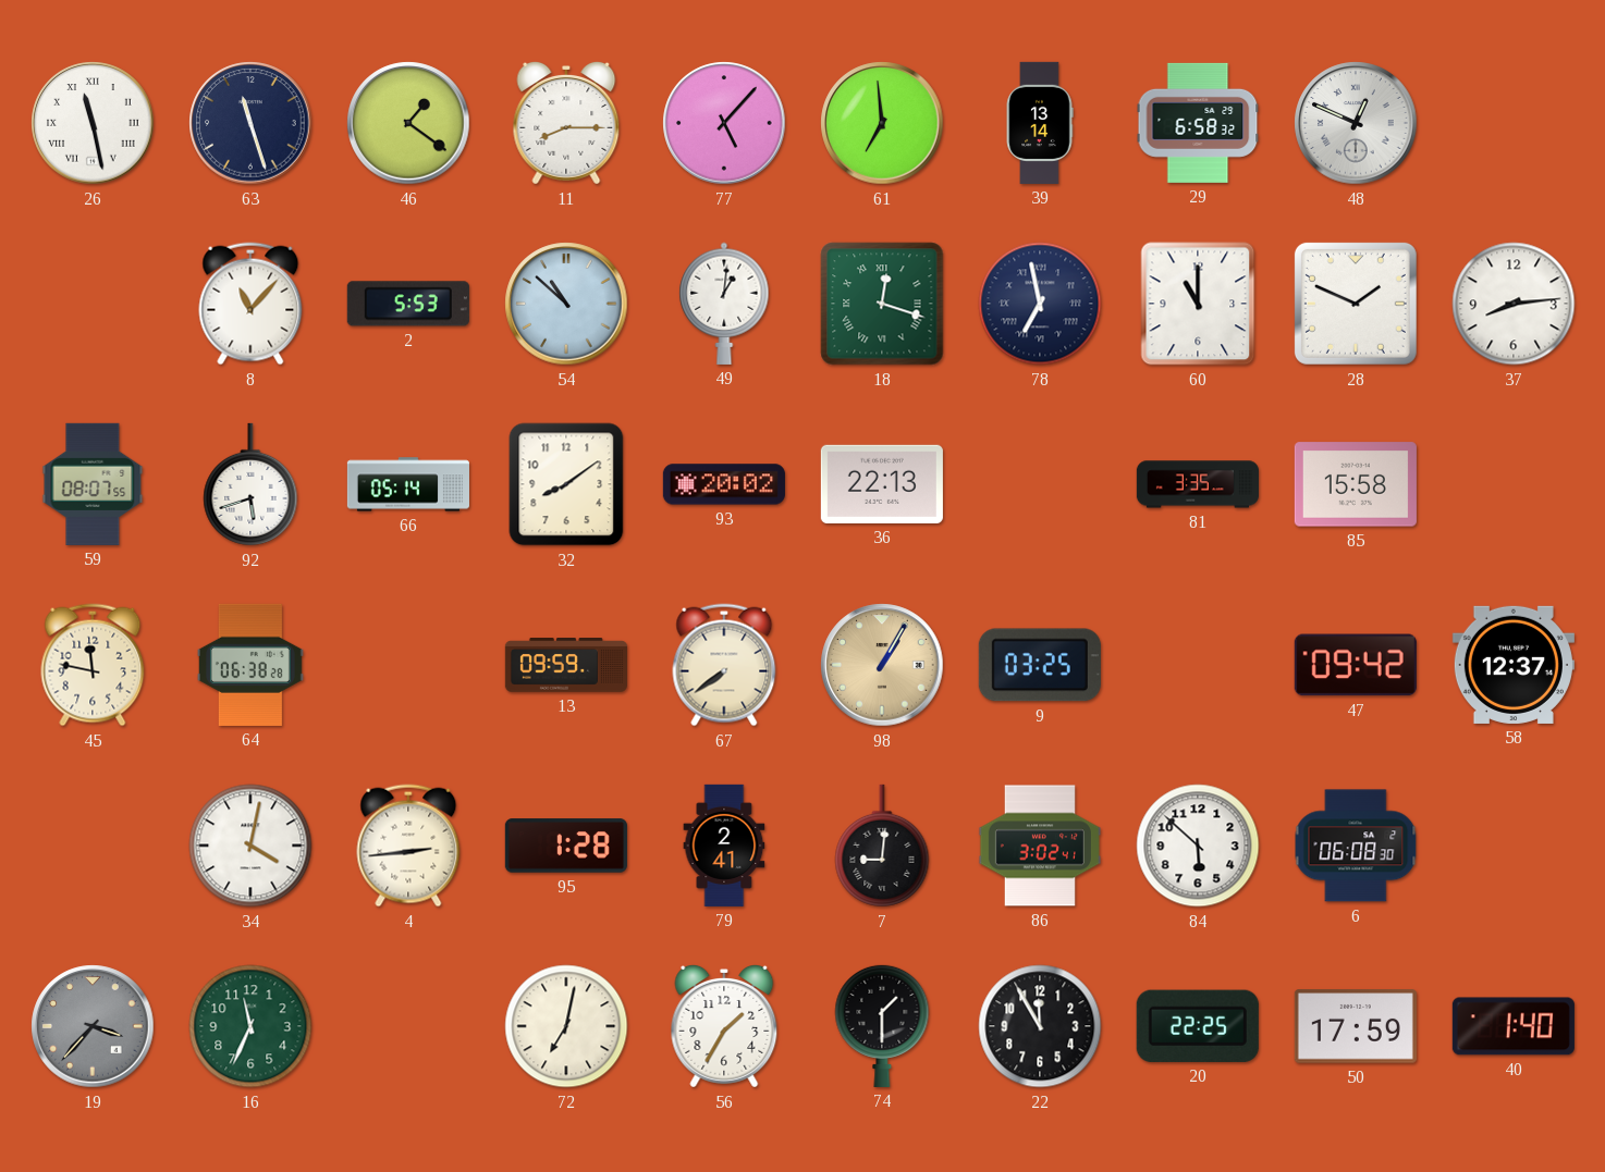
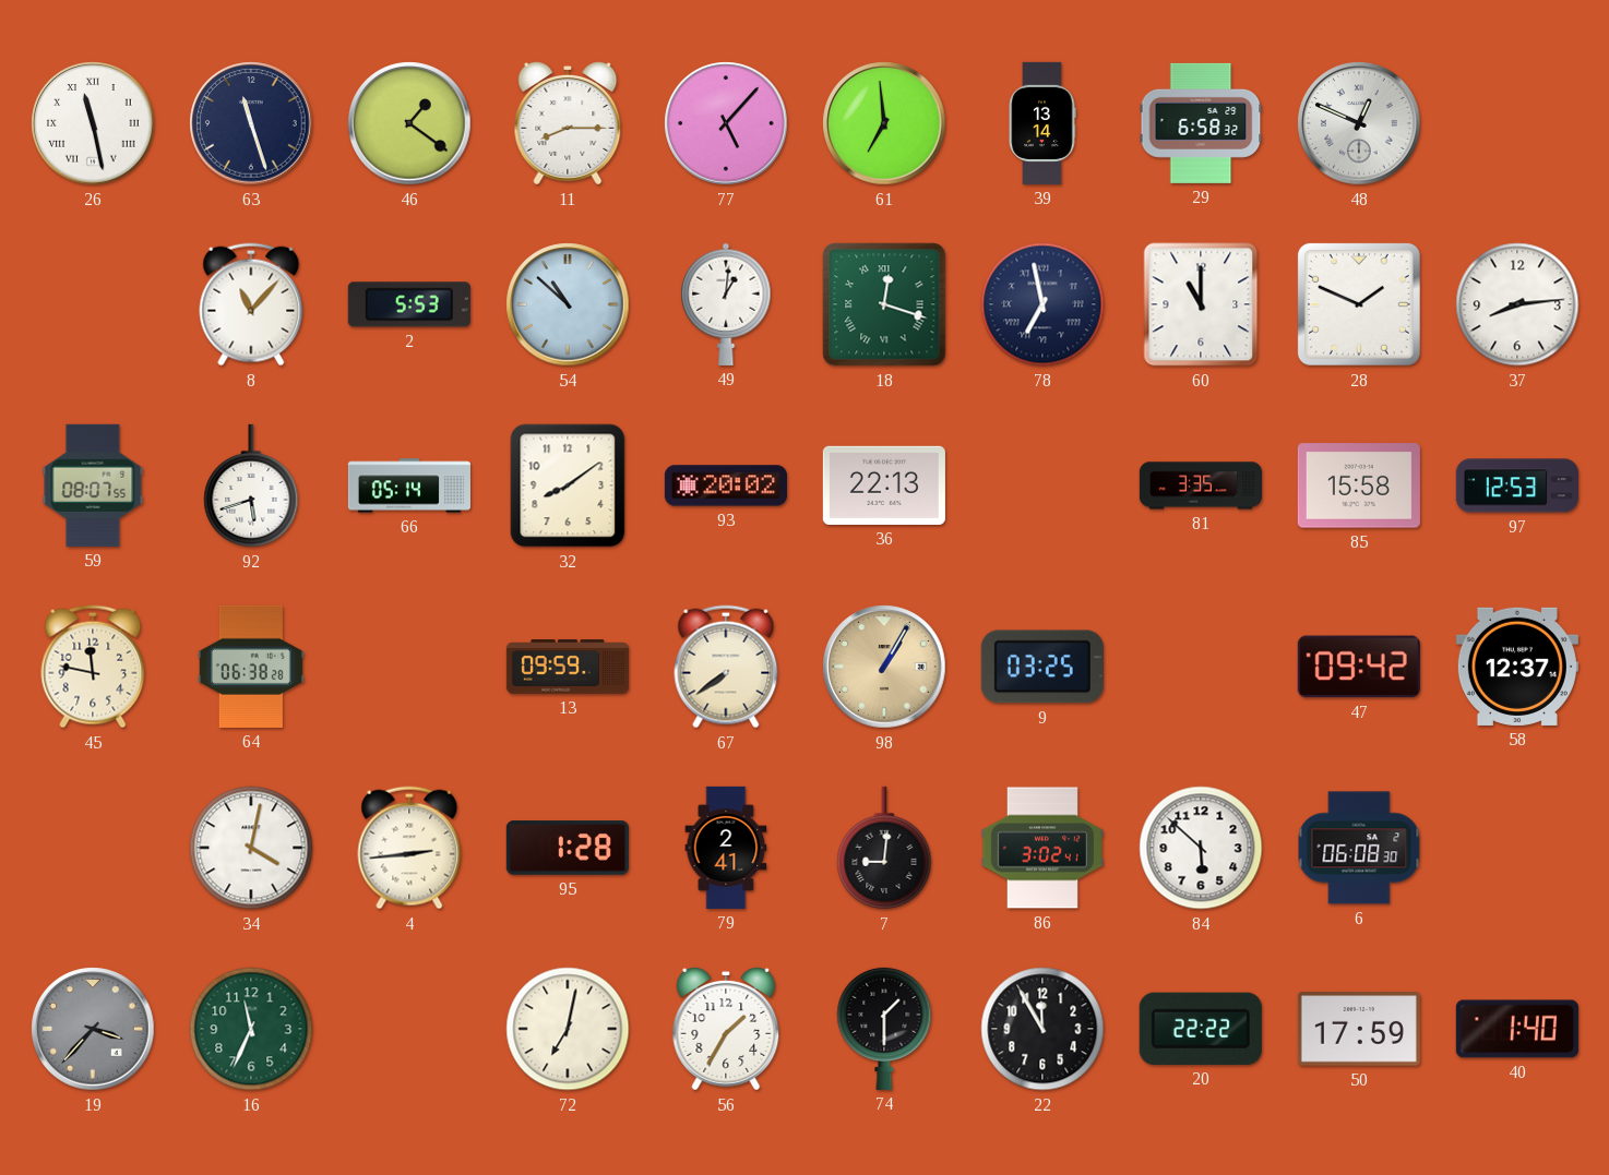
97: none -> 12:53
20: 22:25 -> 22:22
